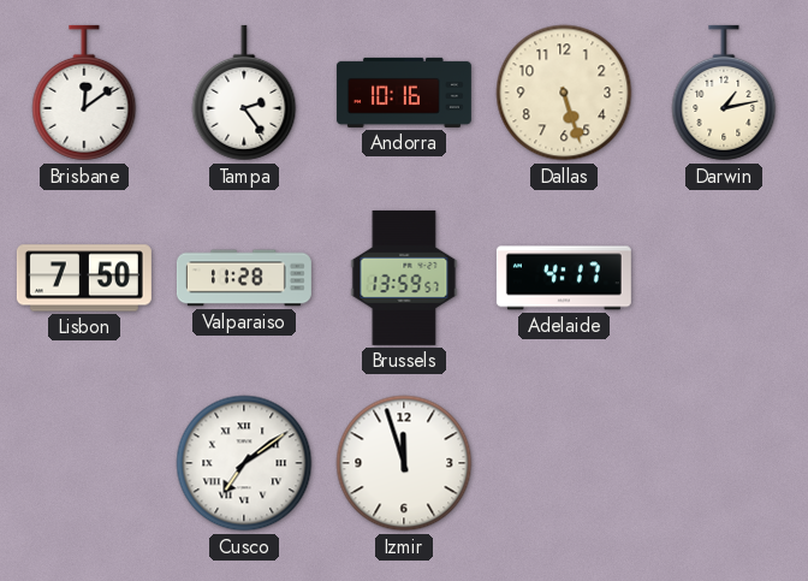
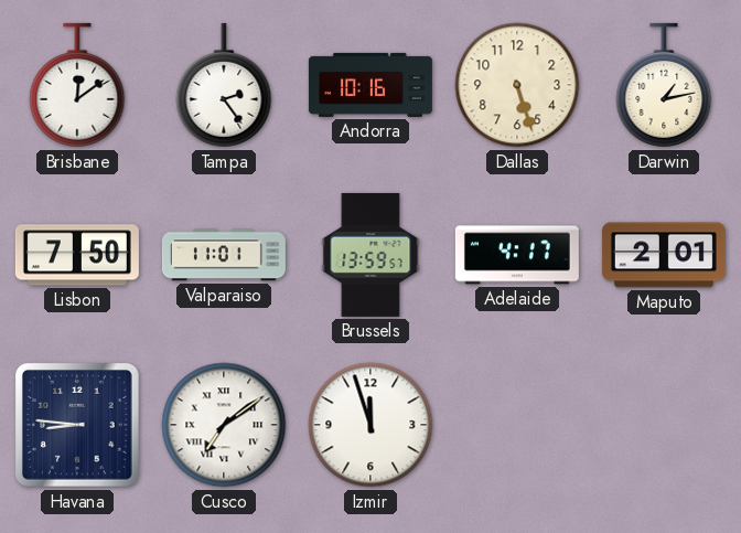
Valparaiso: 11:28 -> 11:01
Maputo: none -> 2:01
Havana: none -> 8:46
